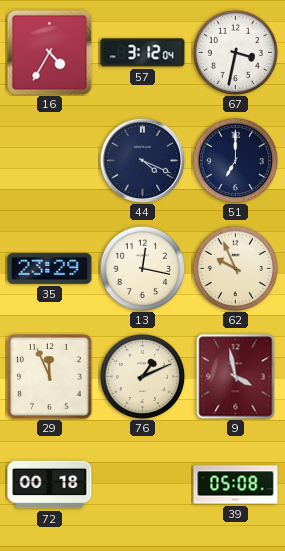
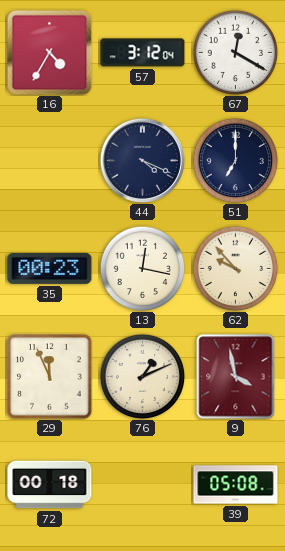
67: 3:32 -> 12:20
35: 23:29 -> 00:23
62: 9:56 -> 9:53
